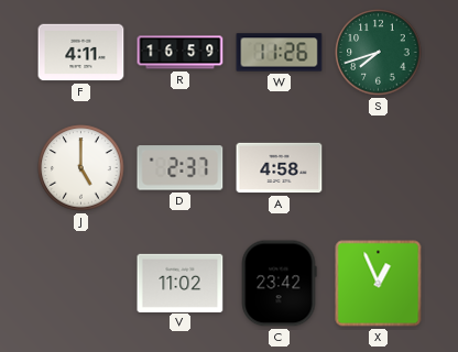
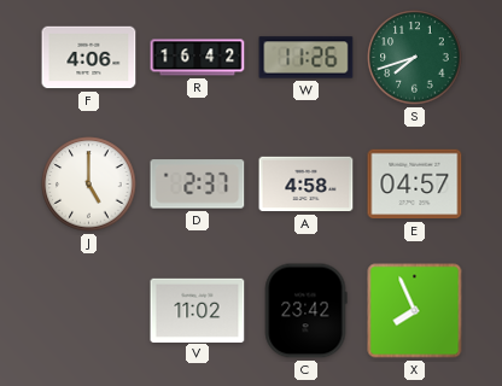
F: 4:11 -> 4:06
R: 16:59 -> 16:42
E: none -> 04:57
X: 12:56 -> 7:56
